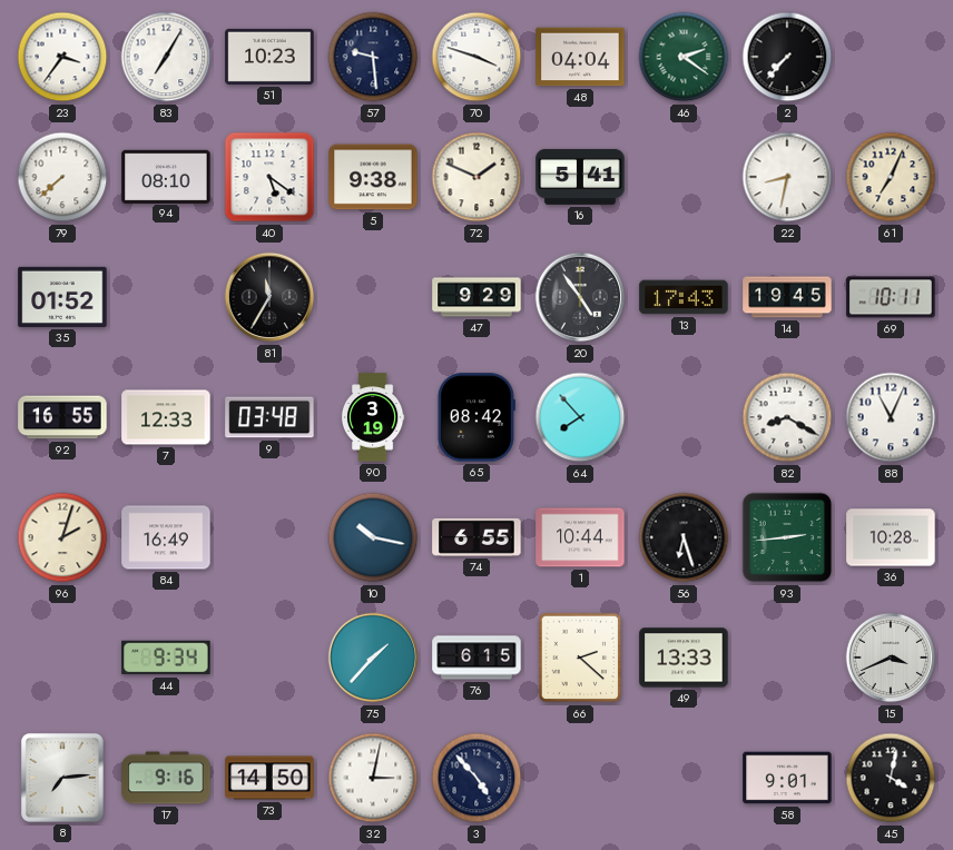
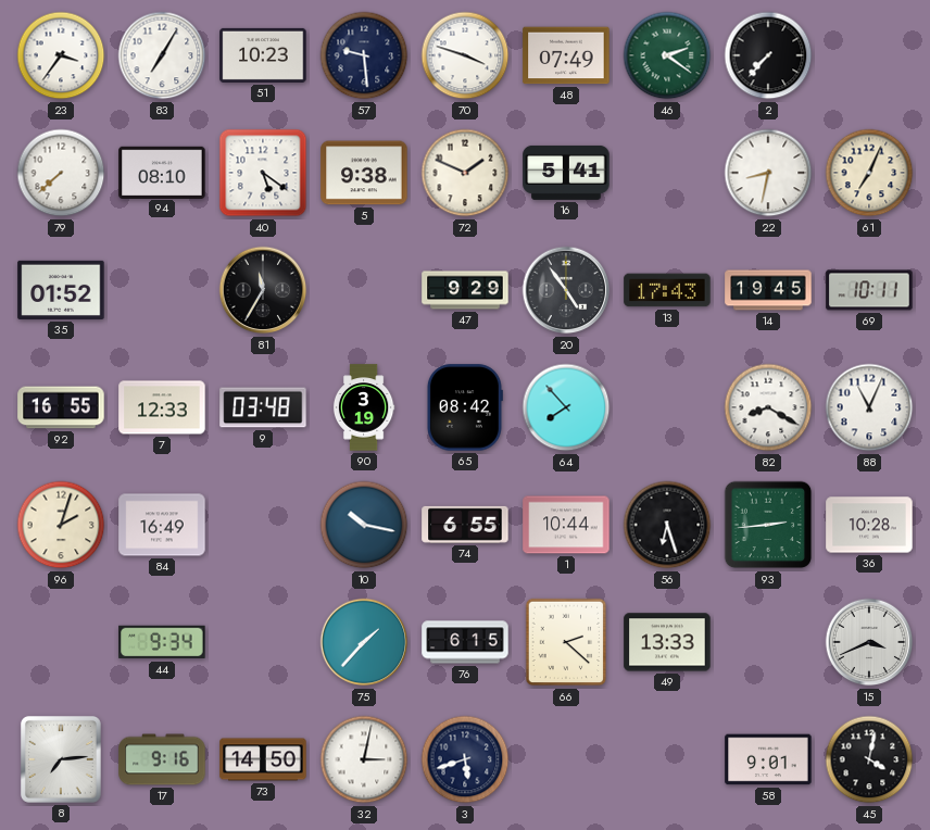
48: 04:04 -> 07:49
3: 4:53 -> 5:42
